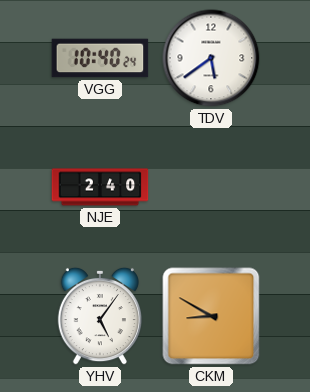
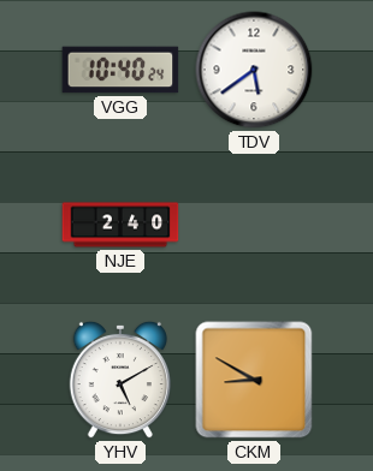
YHV: 5:06 -> 5:10
